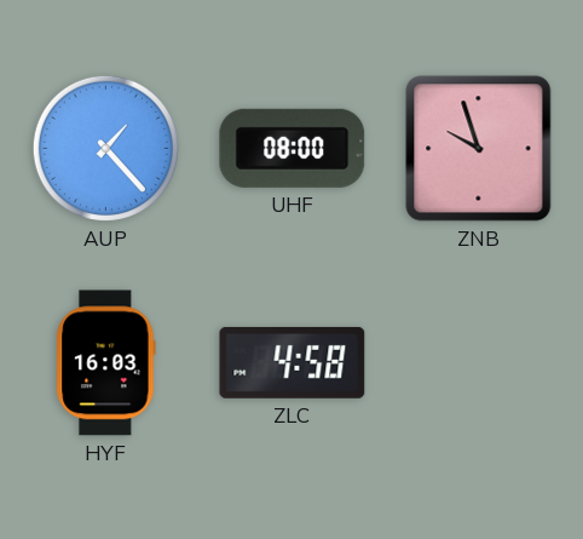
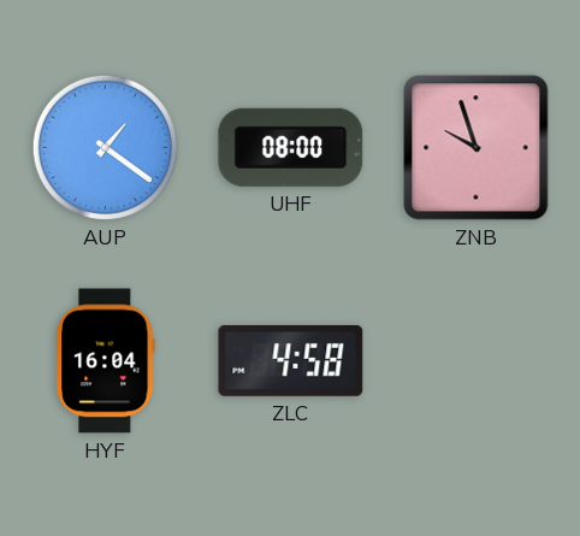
AUP: 1:23 -> 1:21
HYF: 16:03 -> 16:04
